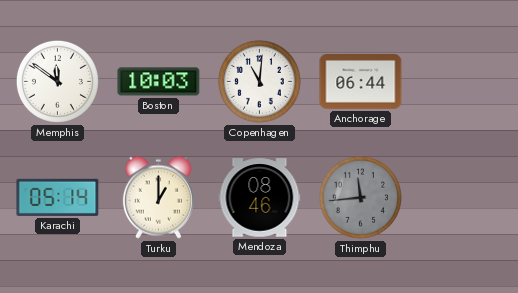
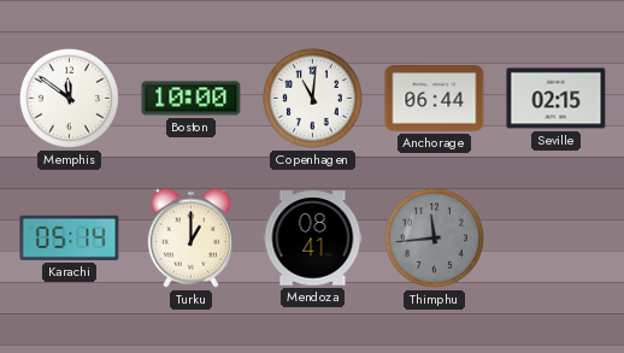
Boston: 10:03 -> 10:00
Seville: none -> 02:15
Mendoza: 08:46 -> 08:41
